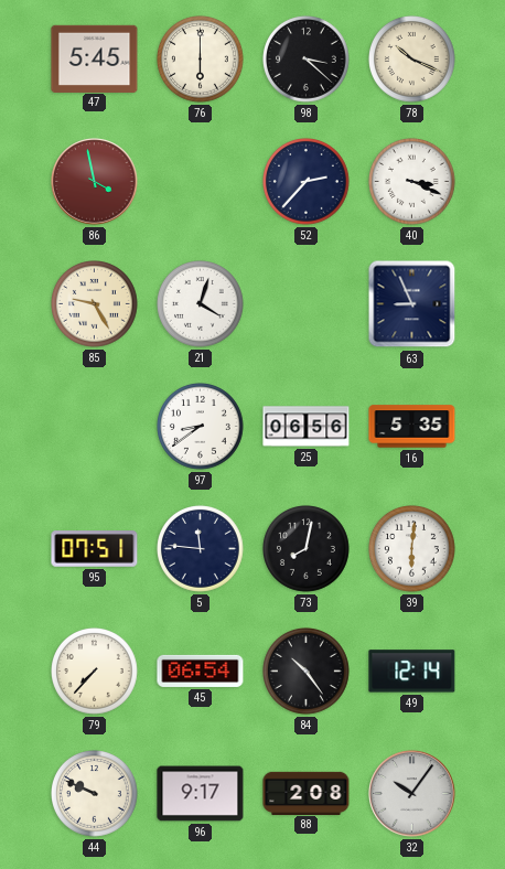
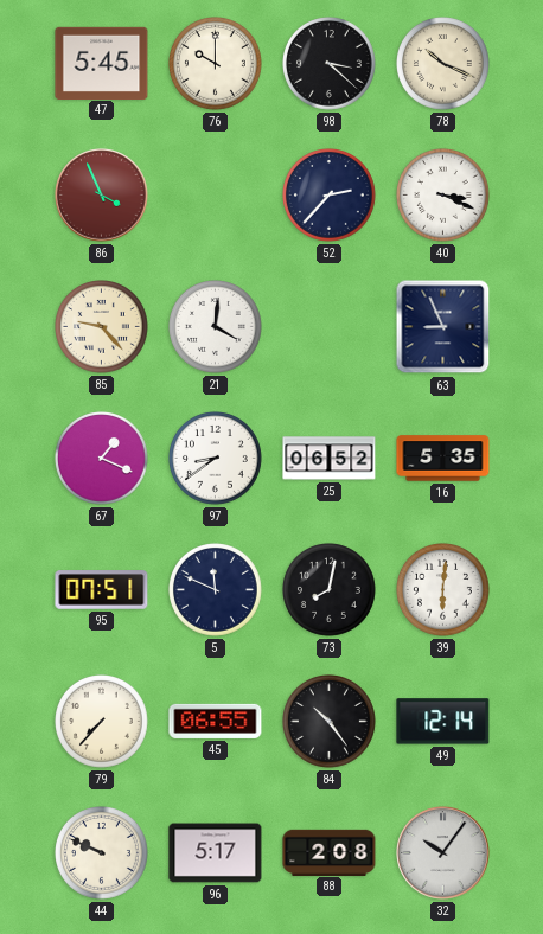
76: 6:00 -> 10:00
86: 3:58 -> 3:56
85: 9:25 -> 9:23
21: 4:03 -> 4:01
67: none -> 1:19
25: 06:56 -> 06:52
5: 11:46 -> 11:49
45: 06:54 -> 06:55
96: 9:17 -> 5:17
